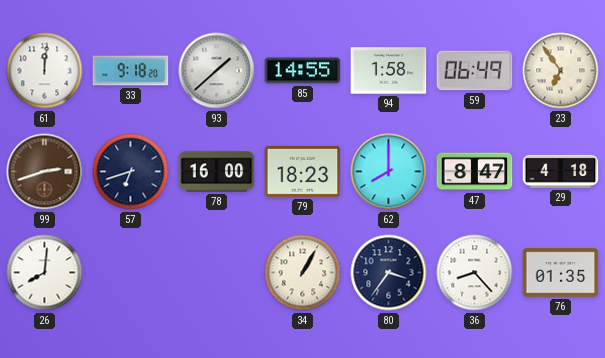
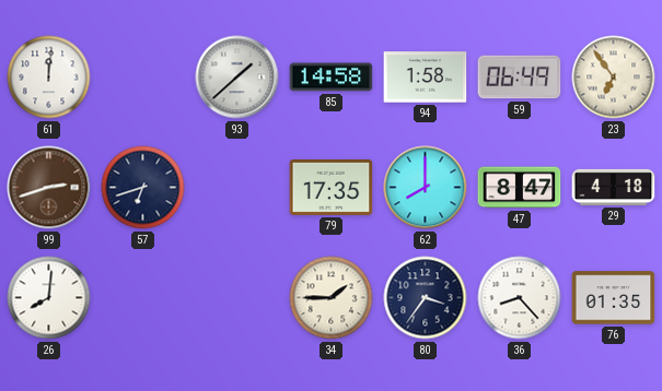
33: 9:18 -> none
85: 14:55 -> 14:58
78: 16:00 -> none
79: 18:23 -> 17:35
34: 1:05 -> 1:45
